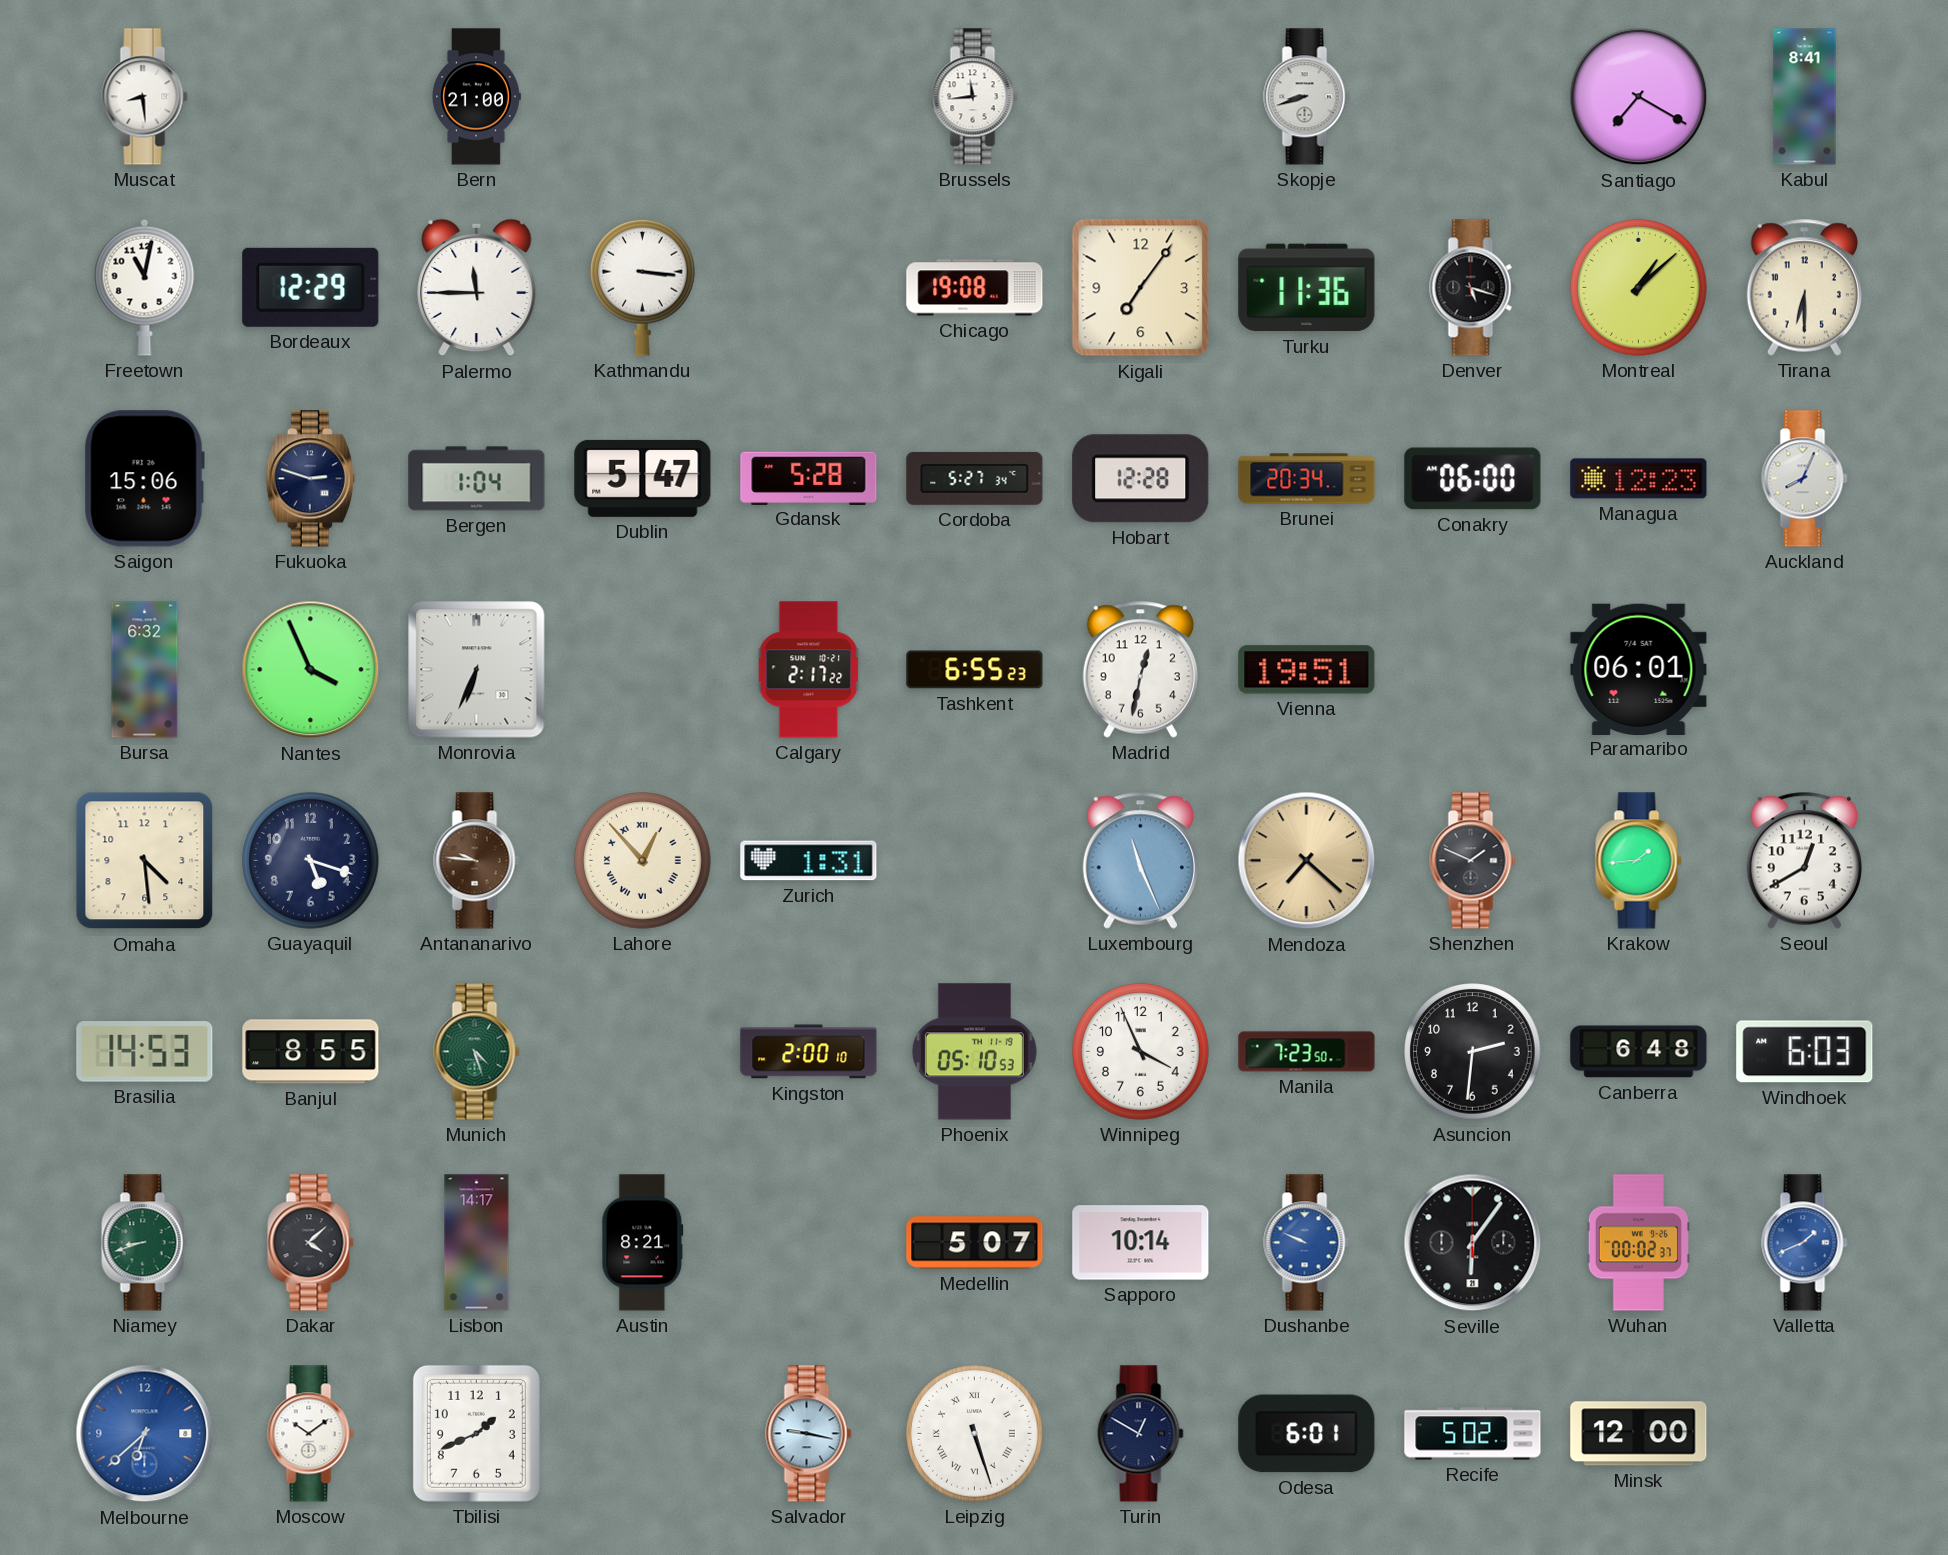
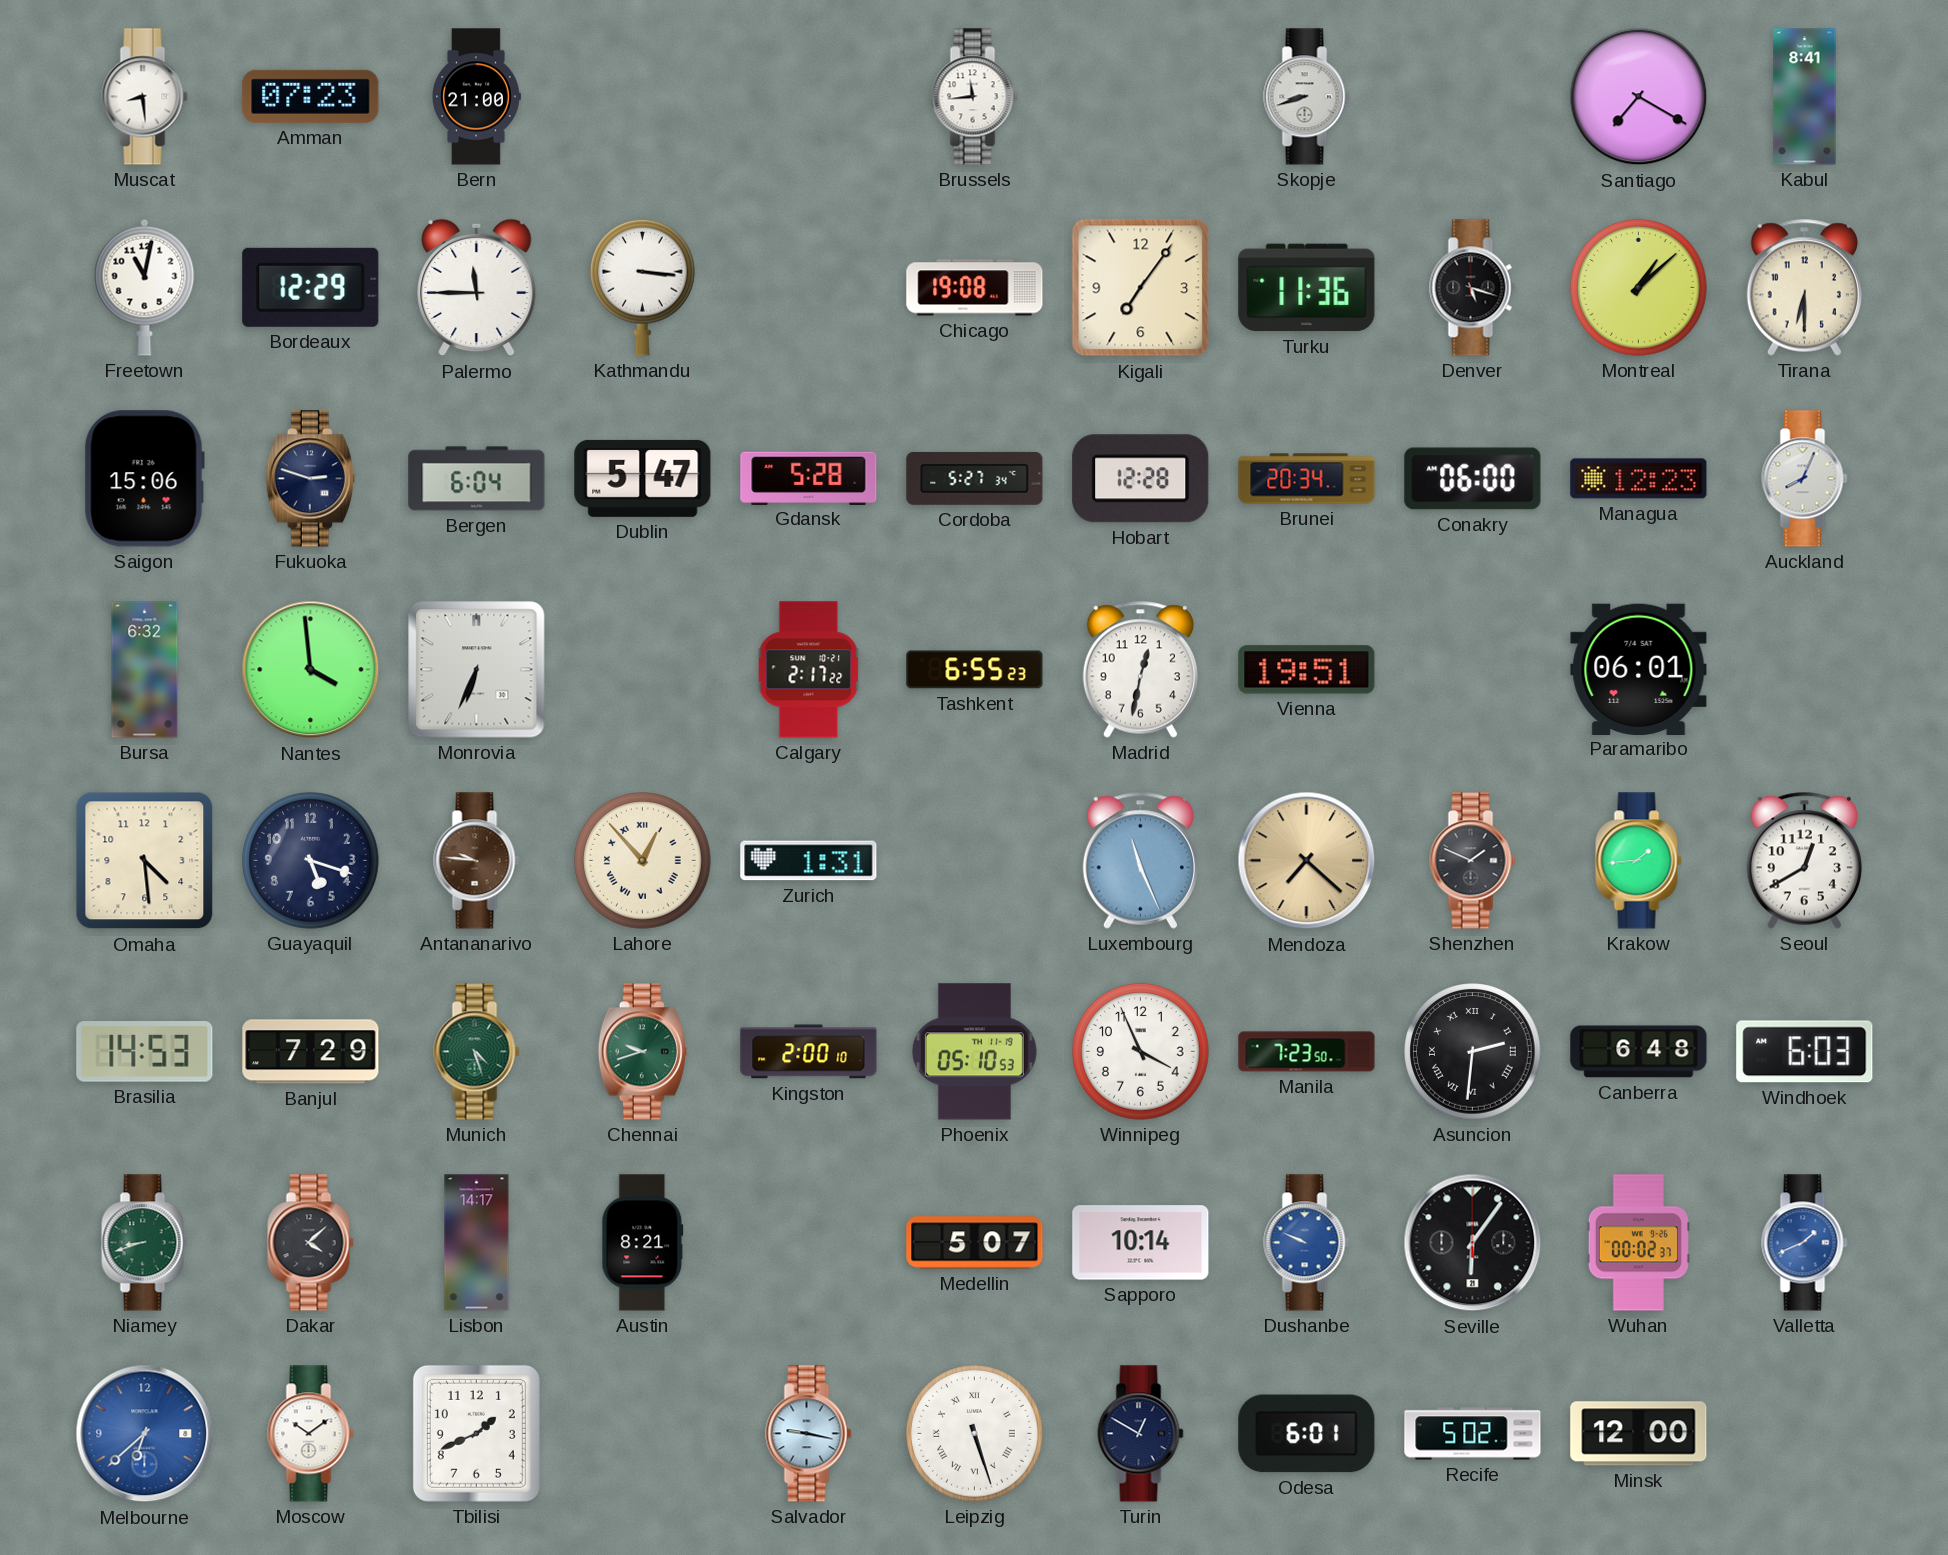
Amman: none -> 07:23
Bergen: 1:04 -> 6:04
Nantes: 3:56 -> 3:59
Banjul: 8:55 -> 7:29
Chennai: none -> 9:42
Asuncion numerals: Arabic -> Roman
